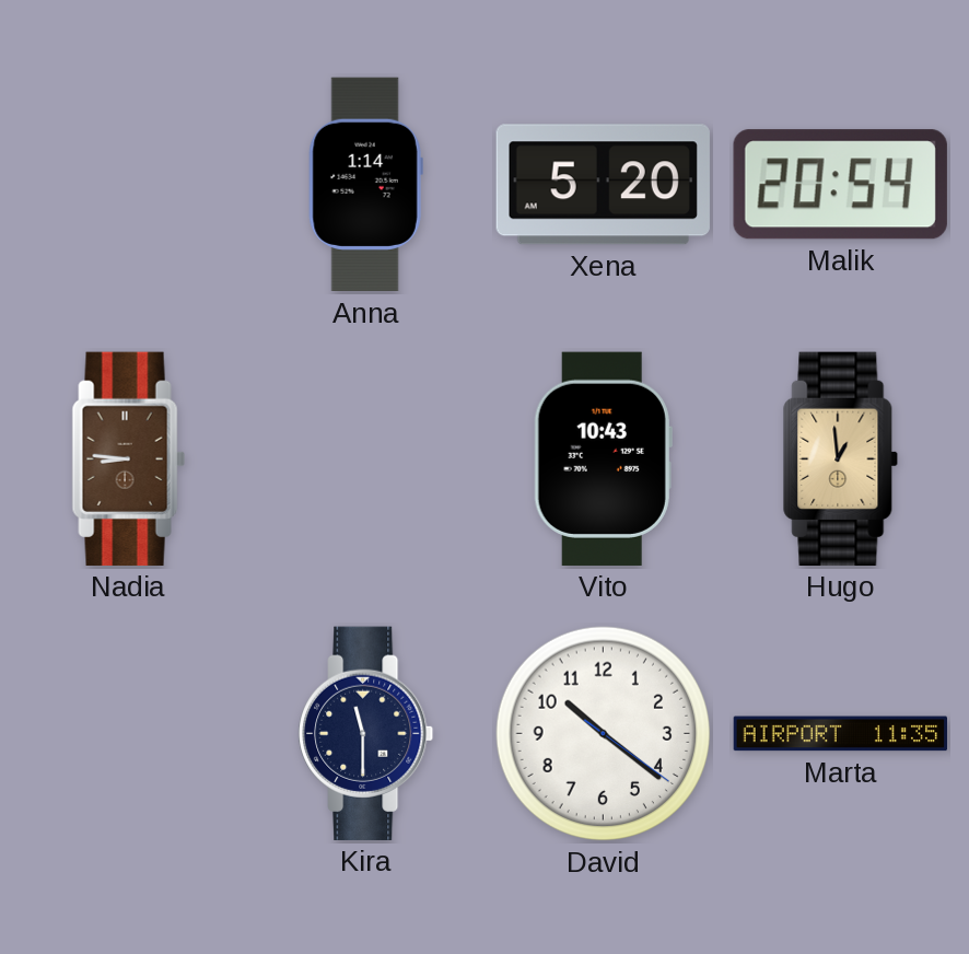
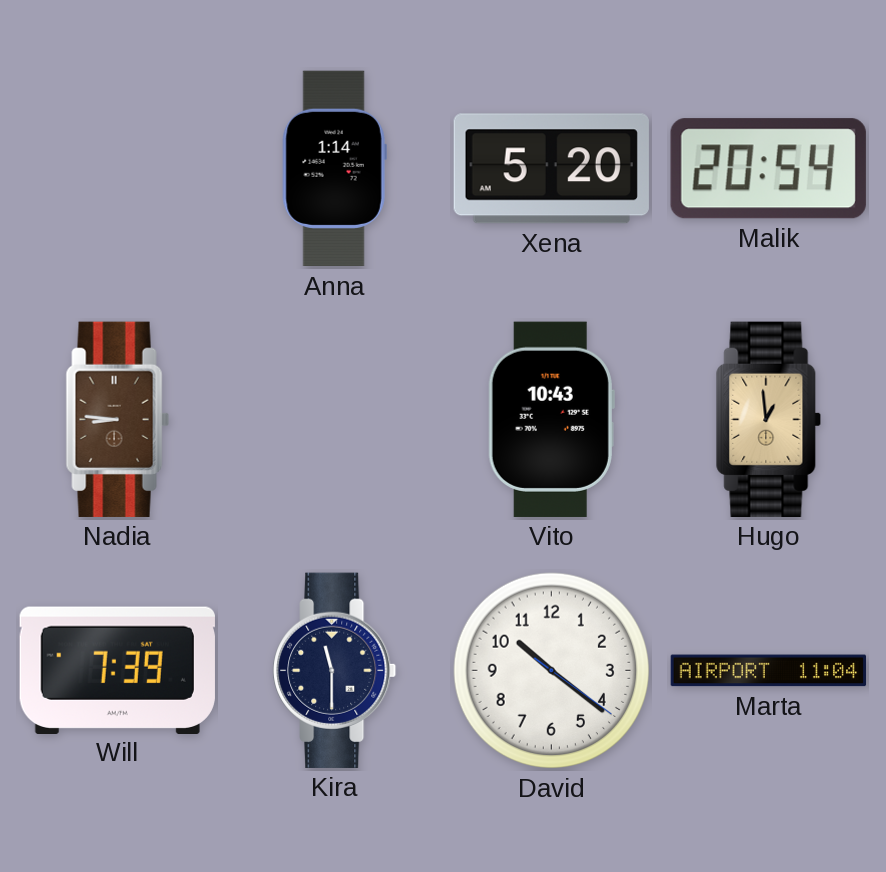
Will: none -> 7:39
Marta: 11:35 -> 11:04
